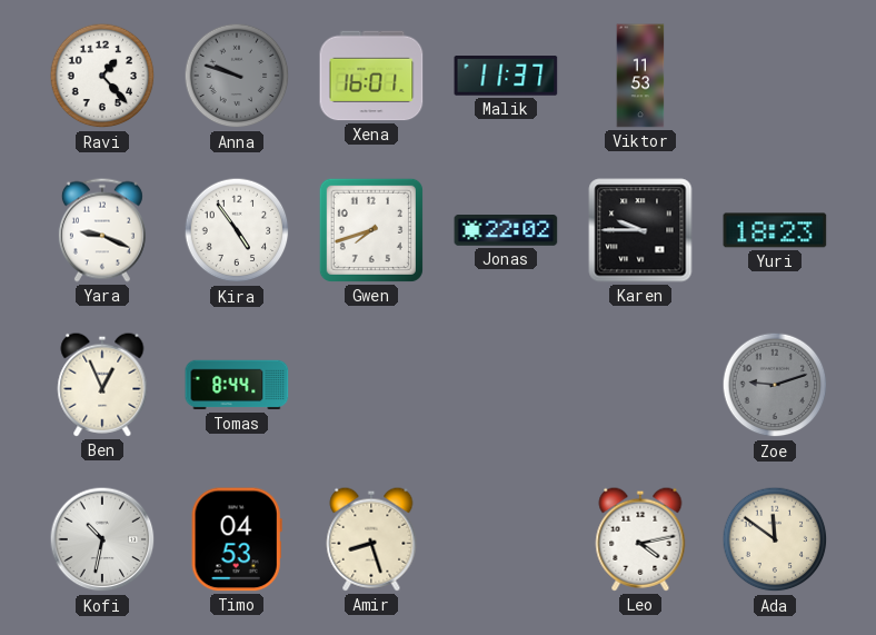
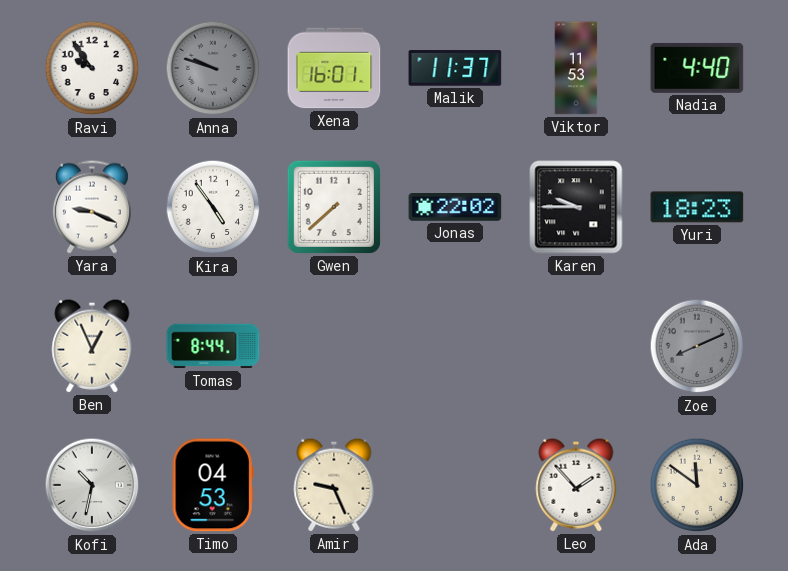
Ravi: 1:23 -> 9:54
Nadia: none -> 4:40
Gwen: 7:42 -> 7:38
Zoe: 9:12 -> 8:11
Amir: 8:27 -> 9:26
Leo: 4:13 -> 1:53
